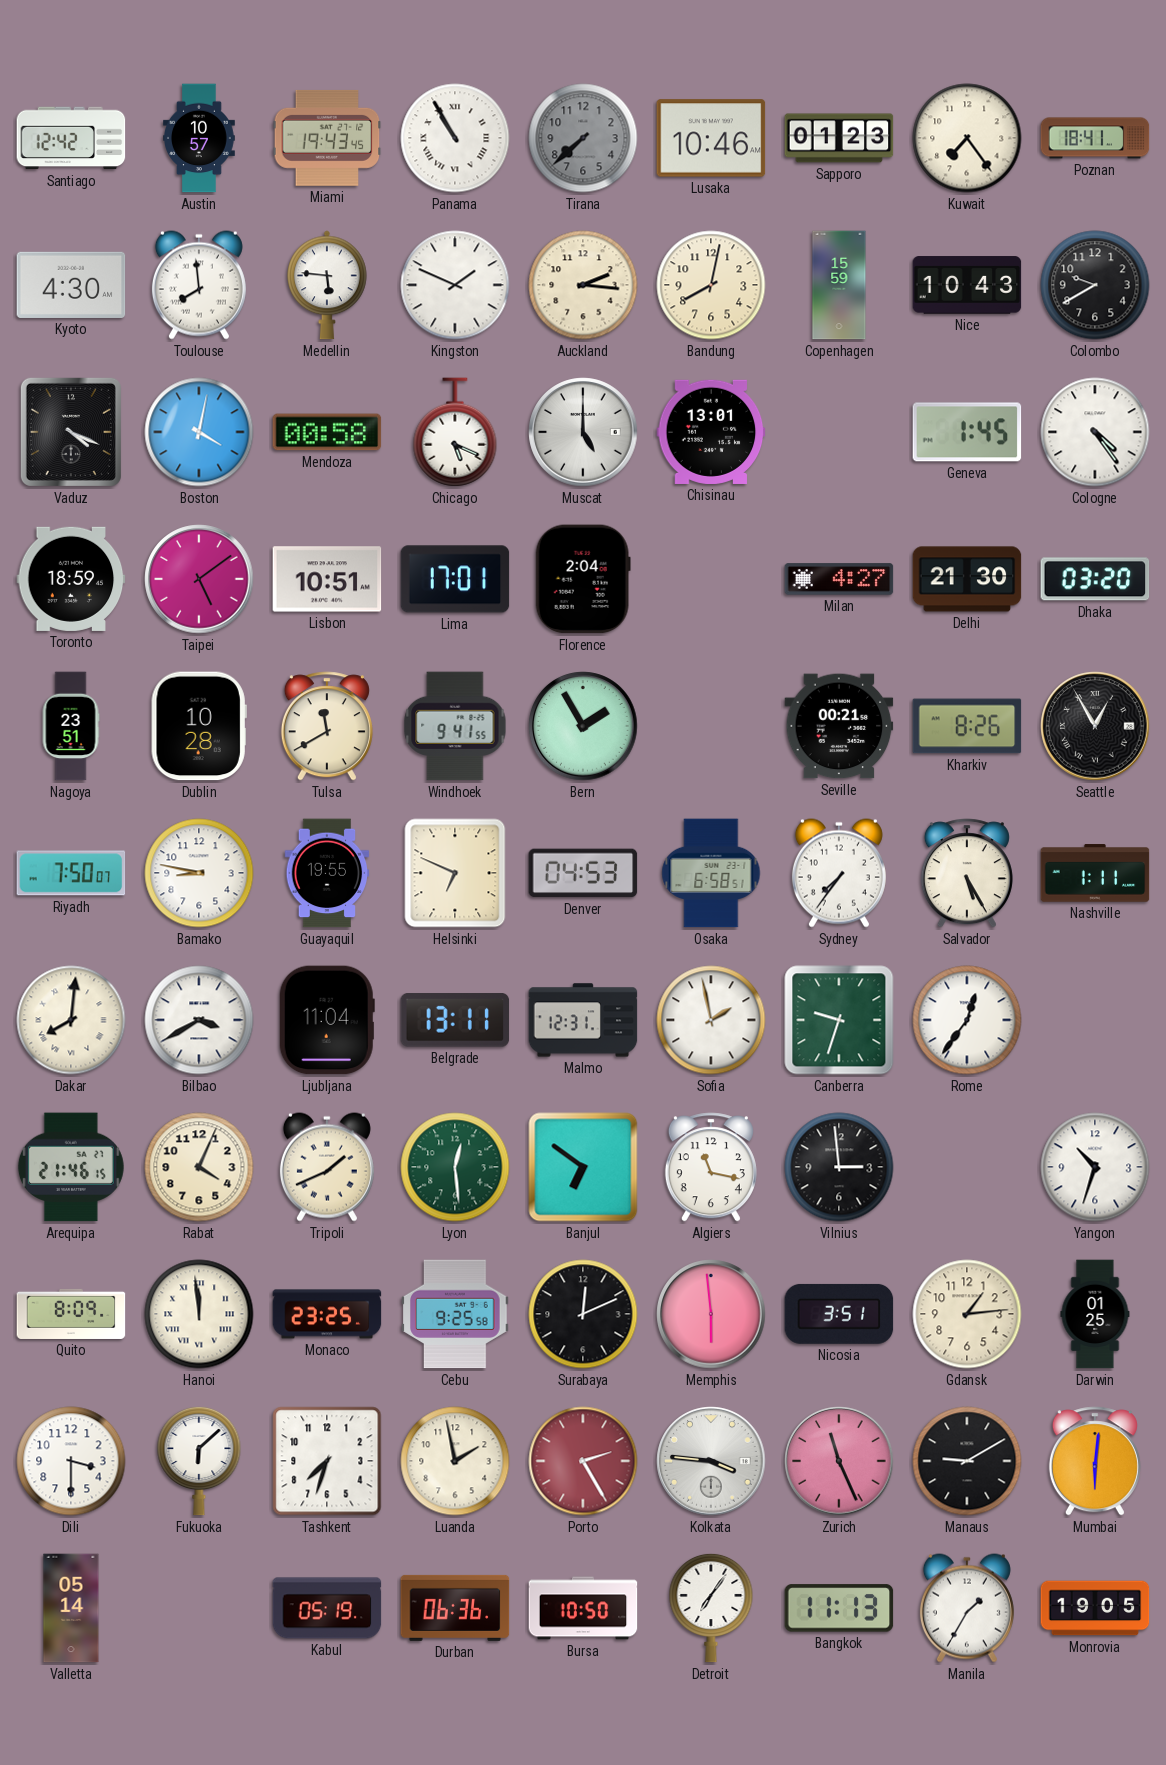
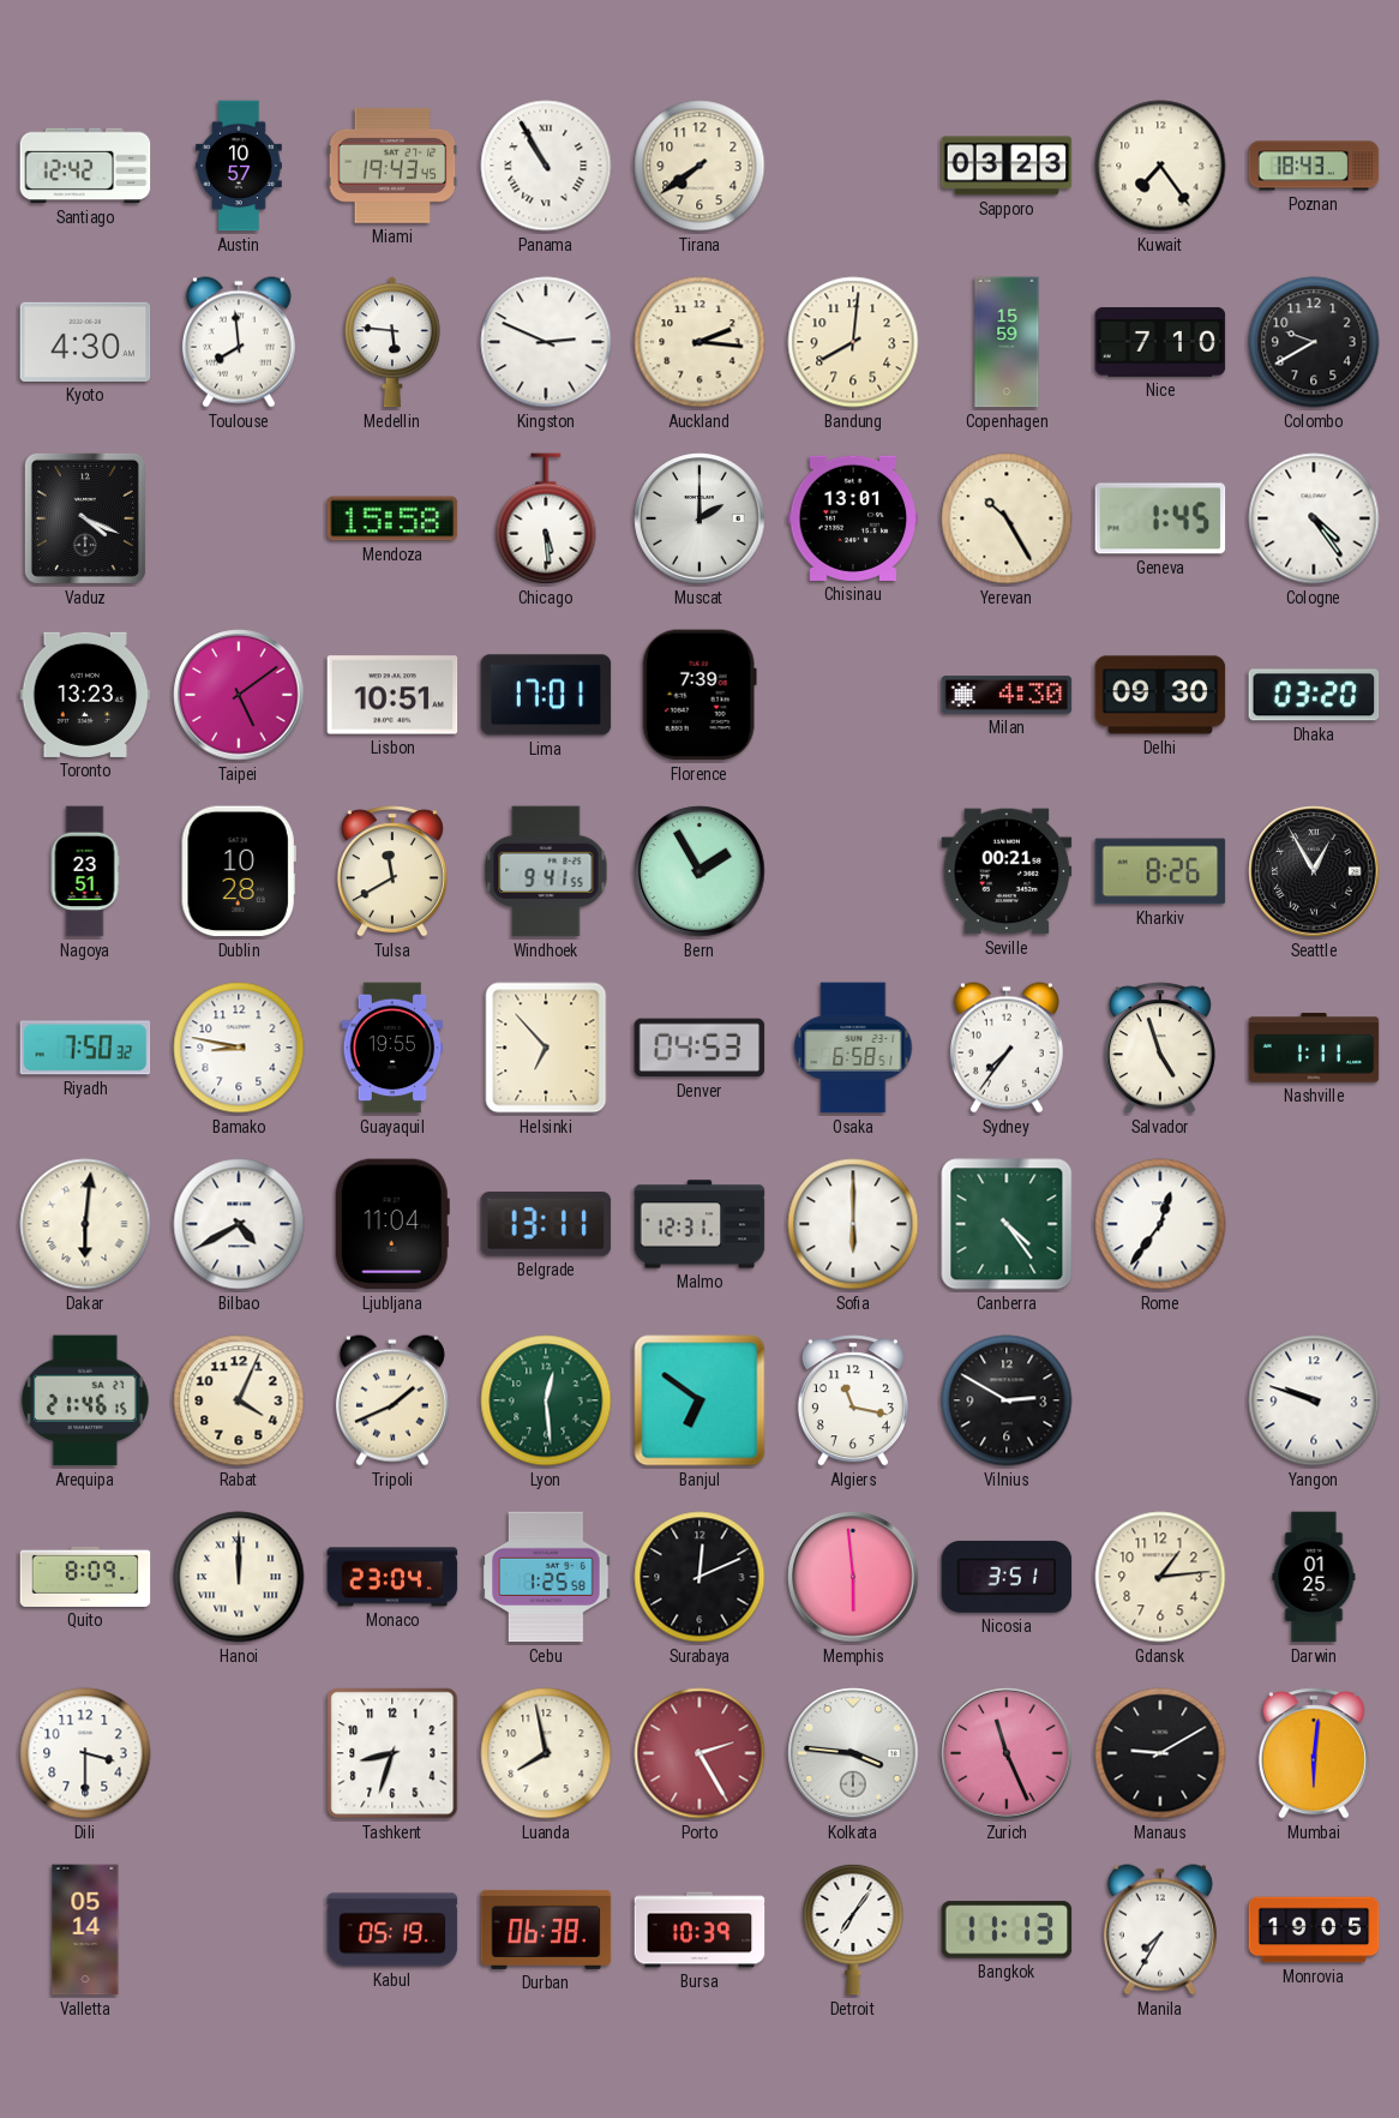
Tirana: 7:38 -> 7:39
Tirana dial: grey -> cream
Lusaka: 10:46 -> none
Sapporo: 01:23 -> 03:23
Poznan: 18:41 -> 18:43
Kingston: 1:49 -> 2:49
Bandung: 8:02 -> 8:01
Nice: 10:43 -> 7:10
Boston: 4:02 -> none
Mendoza: 00:58 -> 15:58
Chicago: 5:19 -> 5:29
Muscat: 5:00 -> 2:00
Yerevan: none -> 10:25
Toronto: 18:59 -> 13:23
Florence: 2:04 -> 7:39
Milan: 4:27 -> 4:30
Delhi: 21:30 -> 09:30
Riyadh: 7:50:07 -> 7:50:32
Helsinki: 6:49 -> 6:53
Salvador: 5:25 -> 4:57
Dakar: 8:01 -> 6:01
Bilbao: 3:40 -> 4:40
Sofia: 1:58 -> 6:00
Canberra: 9:33 -> 4:24
Vilnius: 2:59 -> 2:50
Yangon: 10:33 -> 9:48
Hanoi: 11:59 -> 12:00
Monaco: 23:25 -> 23:04
Cebu: 9:25 -> 1:25
Fukuoka: 6:08 -> none
Tashkent: 7:33 -> 8:33
Luanda: 1:58 -> 7:58
Durban: 06:36 -> 06:38
Bursa: 10:50 -> 10:39
Manila: 1:35 -> 7:35
